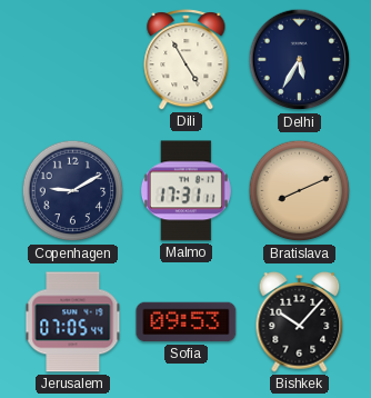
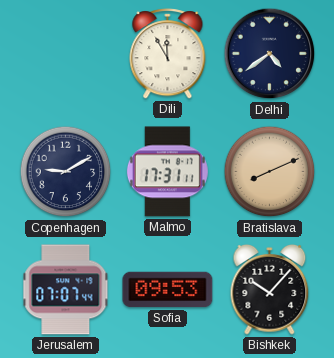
Dili: 4:55 -> 11:55
Delhi: 5:35 -> 4:39
Jerusalem: 07:05 -> 07:07
